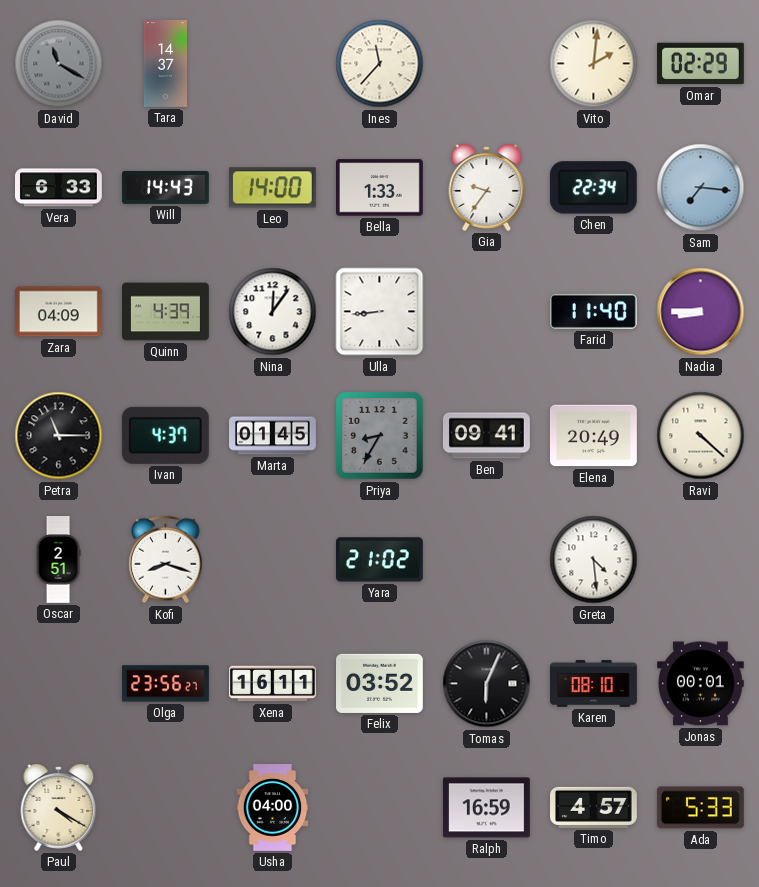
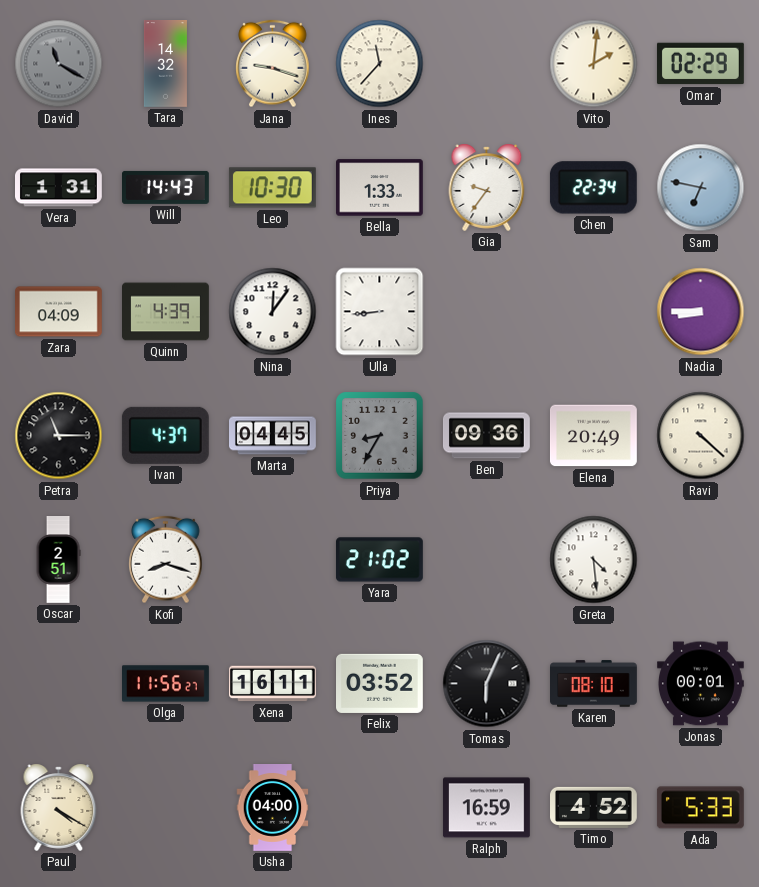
Tara: 14:37 -> 14:32
Jana: none -> 9:18
Vera: 6:33 -> 1:31
Leo: 14:00 -> 10:30
Sam: 7:16 -> 6:47
Farid: 11:40 -> none
Marta: 01:45 -> 04:45
Ben: 09:41 -> 09:36
Olga: 23:56 -> 11:56
Timo: 4:57 -> 4:52
